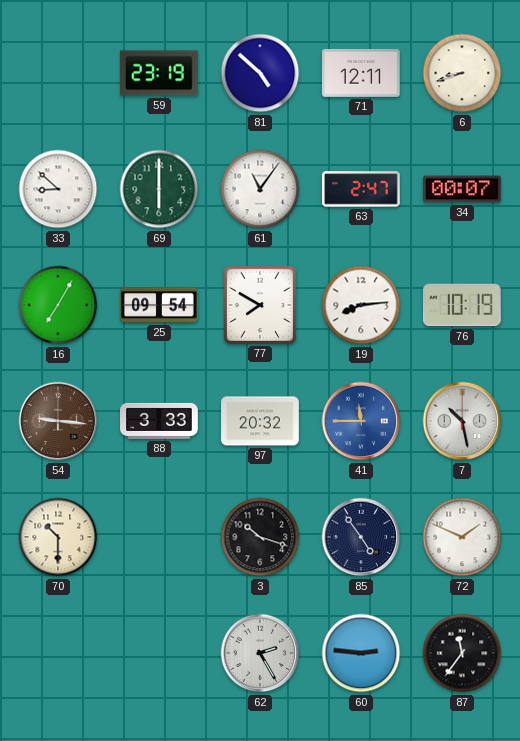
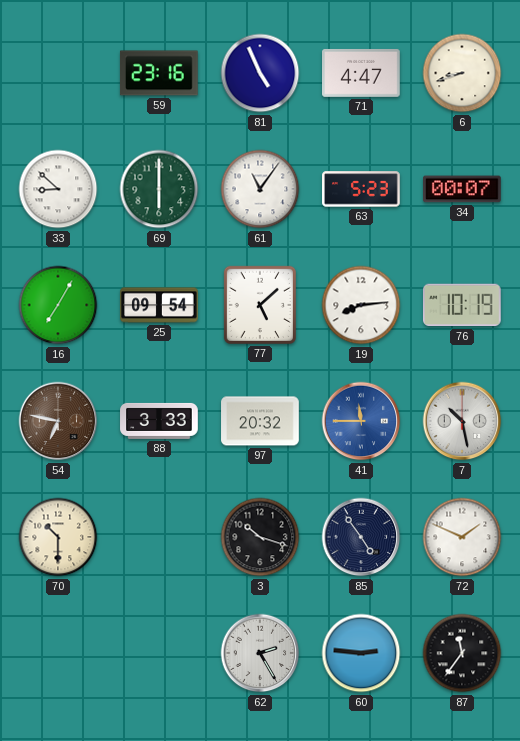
59: 23:19 -> 23:16
81: 4:52 -> 4:56
71: 12:11 -> 4:47
63: 2:47 -> 5:23
77: 7:50 -> 5:08
54: 9:16 -> 6:47
